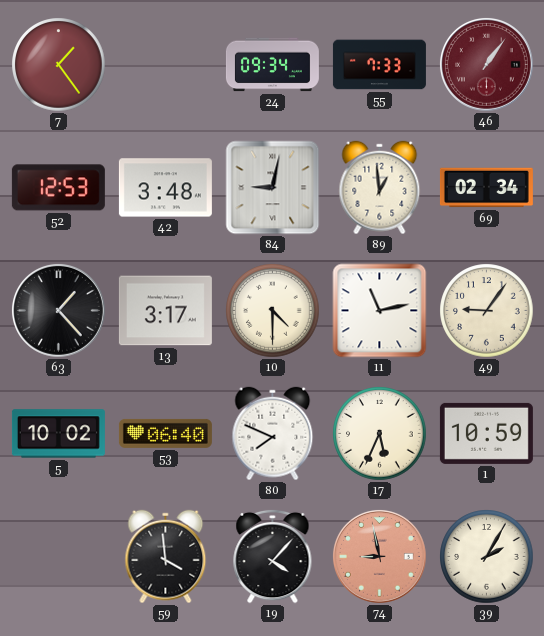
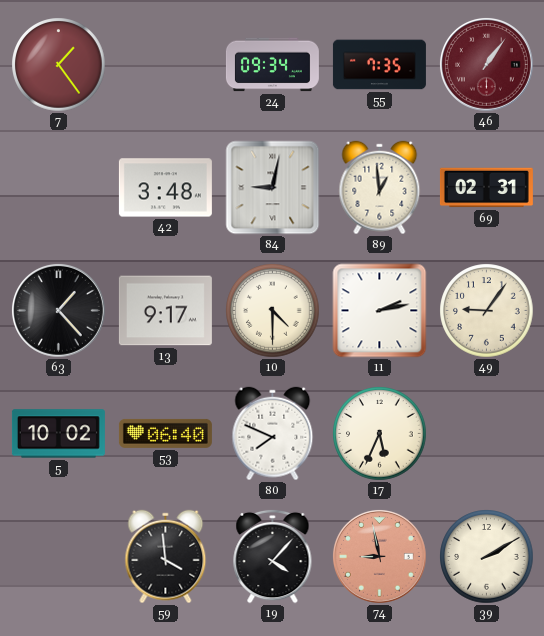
55: 7:33 -> 7:35
52: 12:53 -> none
69: 02:34 -> 02:31
13: 3:17 -> 9:17
11: 11:13 -> 2:13
1: 10:59 -> none
39: 2:05 -> 2:10
